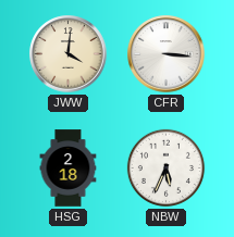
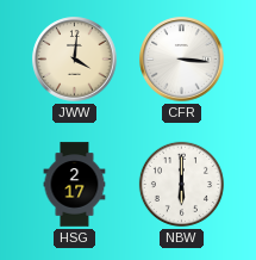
HSG: 2:18 -> 2:17
NBW: 5:34 -> 6:00
